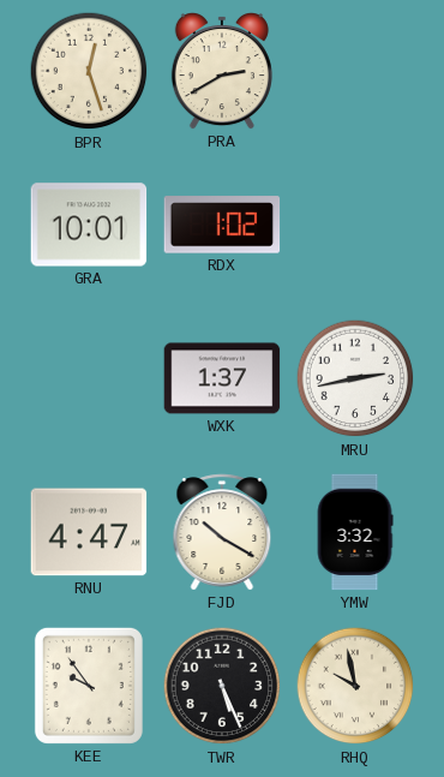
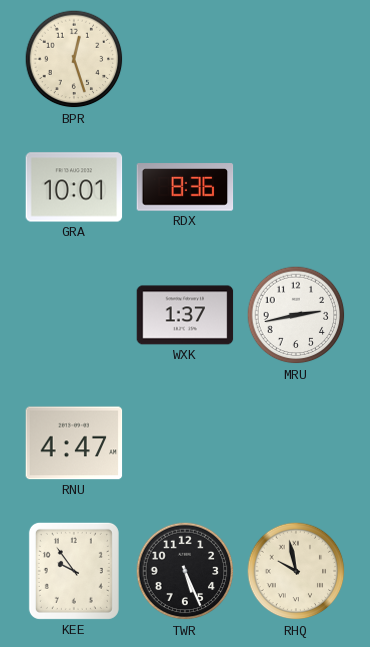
PRA: 2:40 -> none
RDX: 1:02 -> 8:36
FJD: 10:20 -> none
YMW: 3:32 -> none
